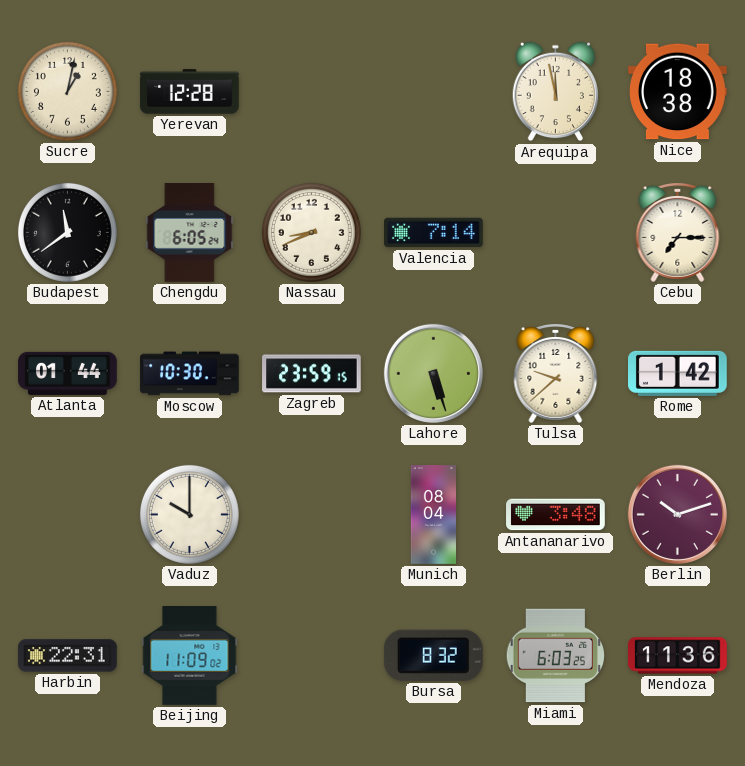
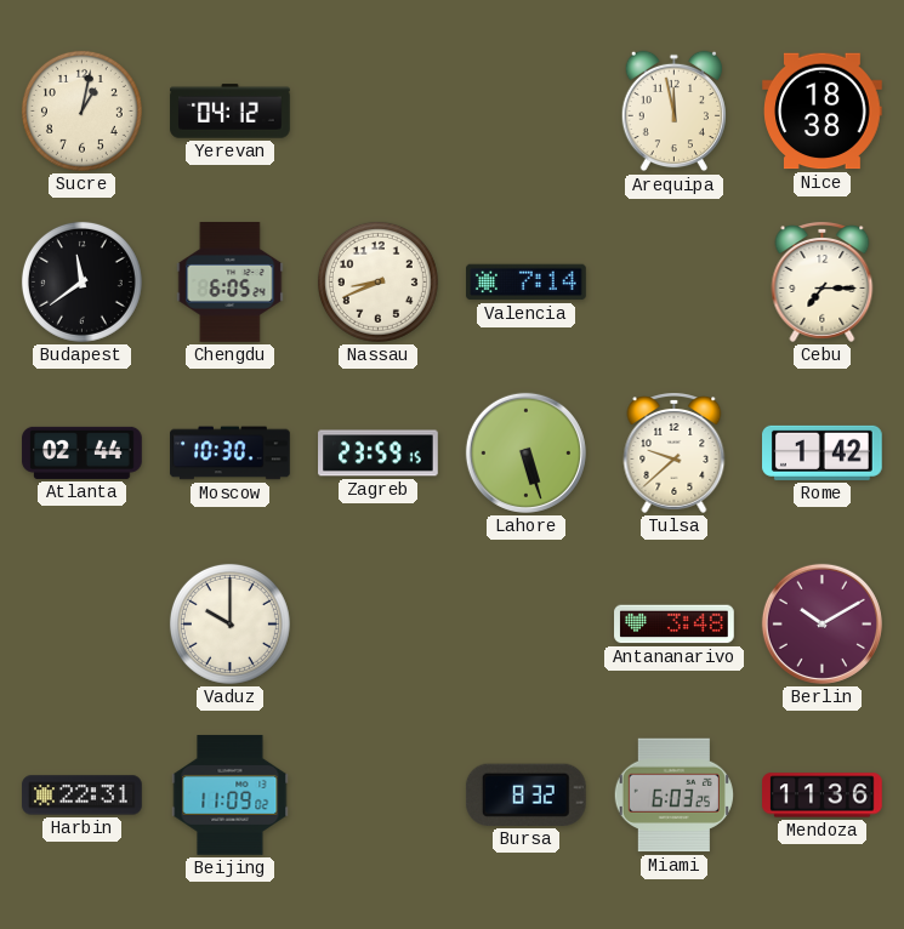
Yerevan: 12:28 -> 04:12
Atlanta: 01:44 -> 02:44
Munich: 08:04 -> none
Berlin: 10:12 -> 10:10
